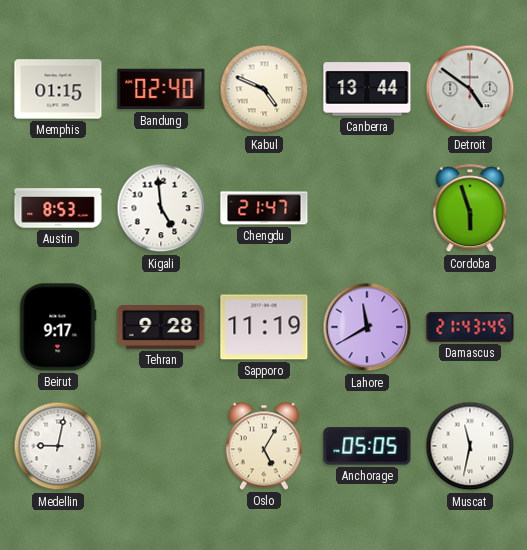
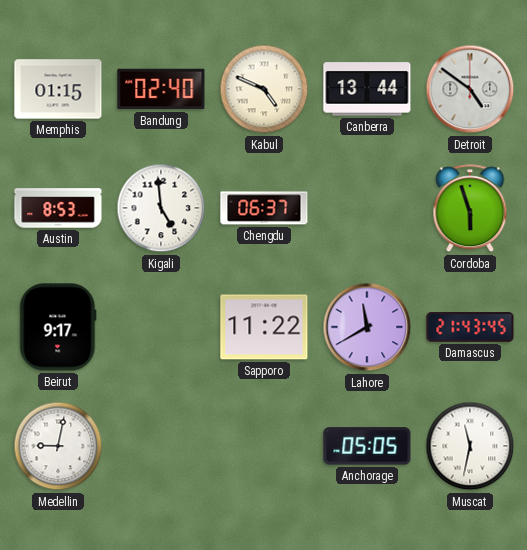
Chengdu: 21:47 -> 06:37
Tehran: 9:28 -> none
Sapporo: 11:19 -> 11:22
Oslo: 5:05 -> none
